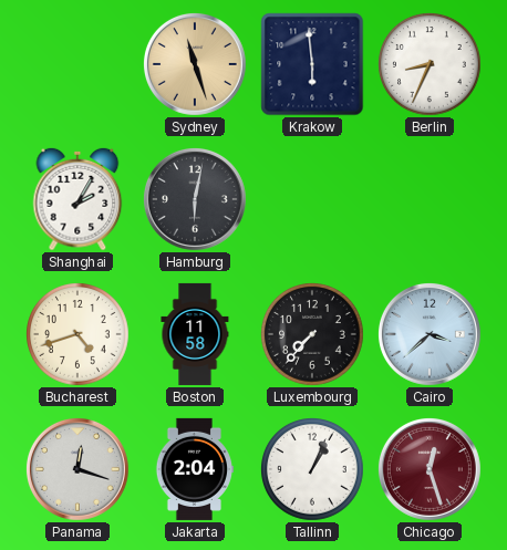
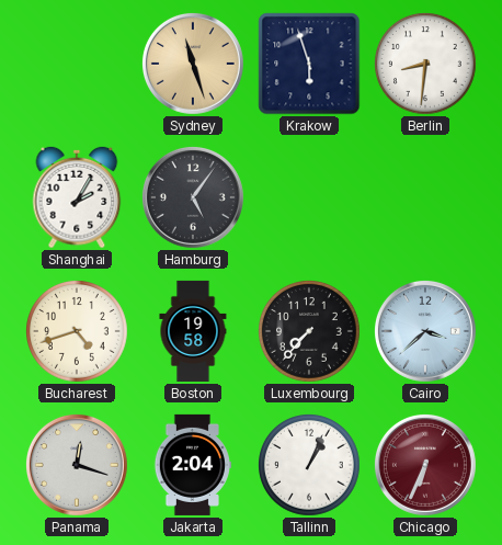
Krakow: 5:59 -> 5:57
Berlin: 8:34 -> 8:31
Hamburg: 6:02 -> 5:06
Boston: 11:58 -> 19:58
Chicago: 12:27 -> 6:34
